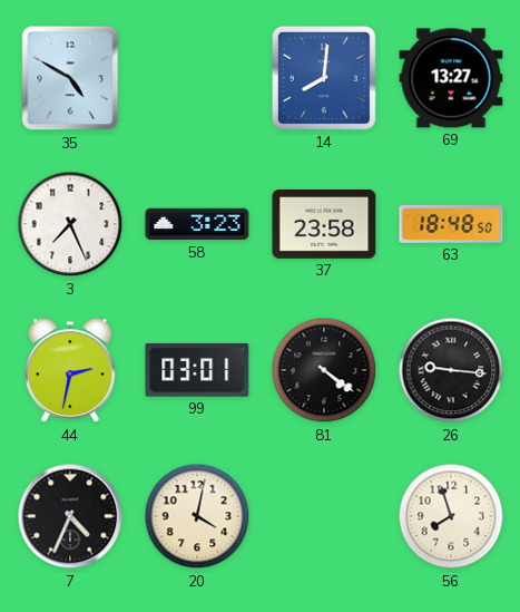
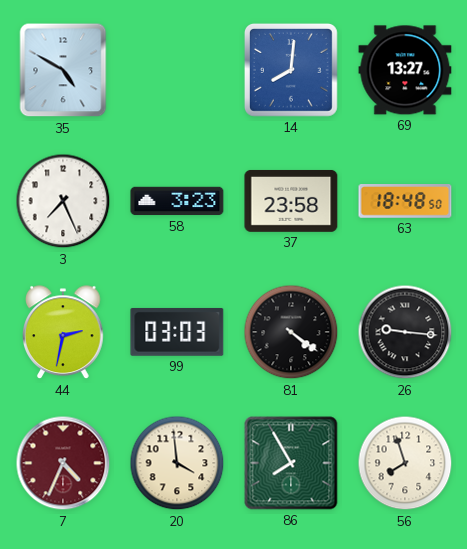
99: 03:01 -> 03:03
7 dial: black -> burgundy
20: 4:02 -> 3:59
86: none -> 7:55
